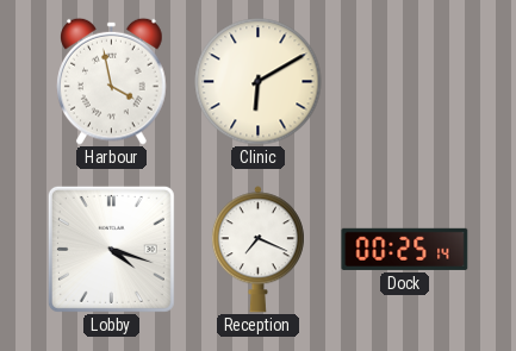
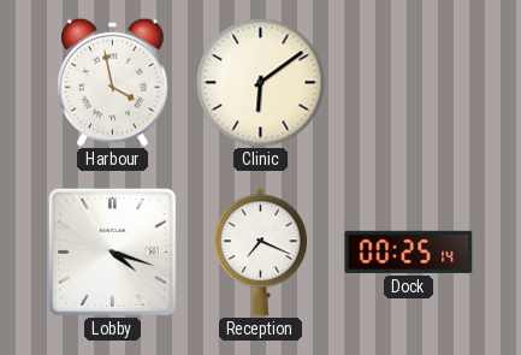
Clinic: 6:10 -> 6:09
